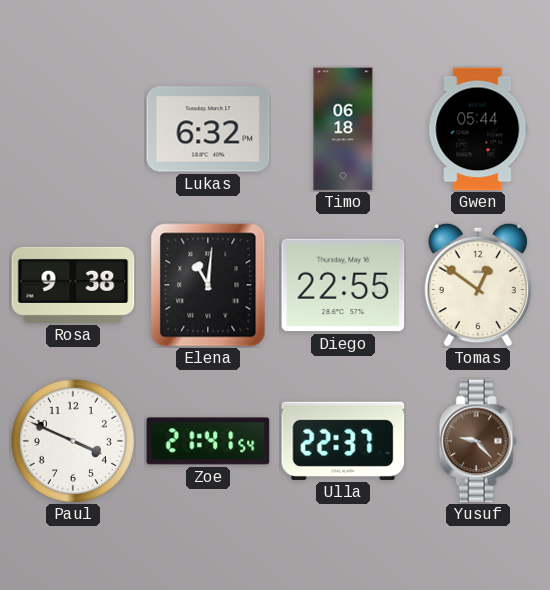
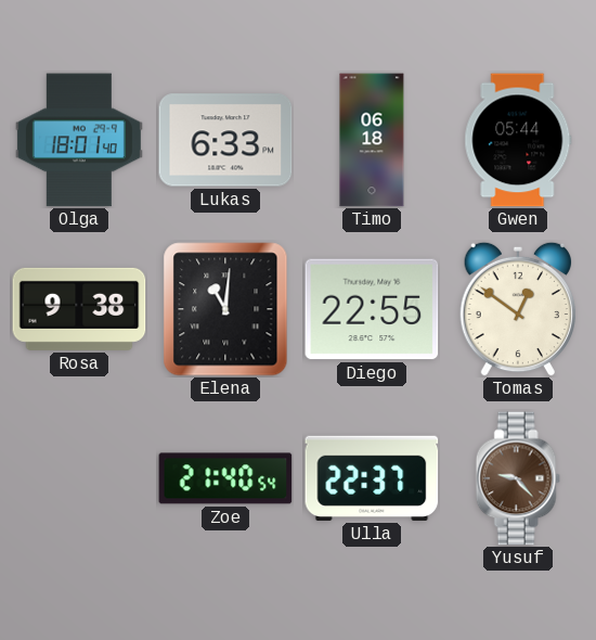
Olga: none -> 18:01
Lukas: 6:32 -> 6:33
Paul: 3:49 -> none
Zoe: 21:41 -> 21:40
